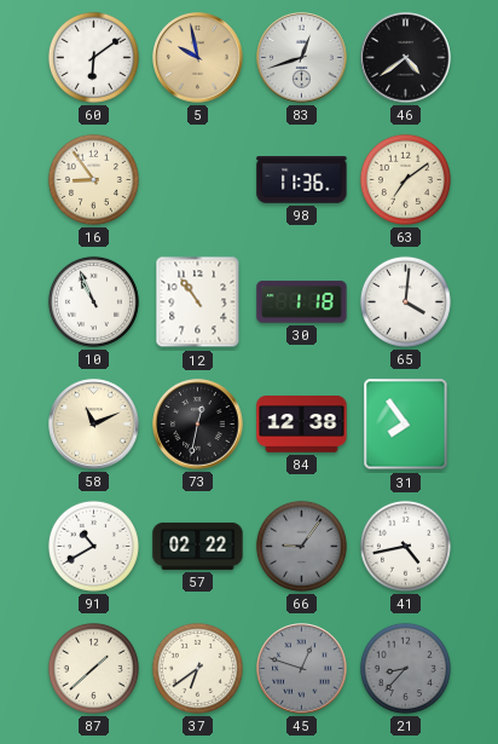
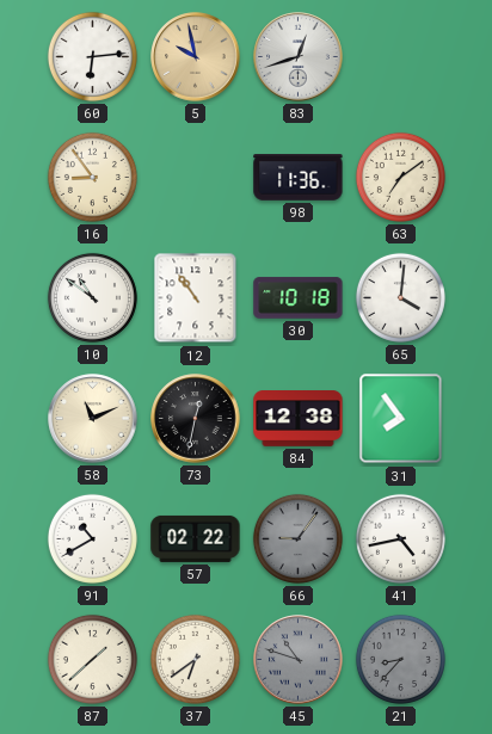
60: 6:09 -> 6:14
46: 4:39 -> none
10: 10:56 -> 10:51
30: 1:18 -> 10:18
45: 12:48 -> 10:48
